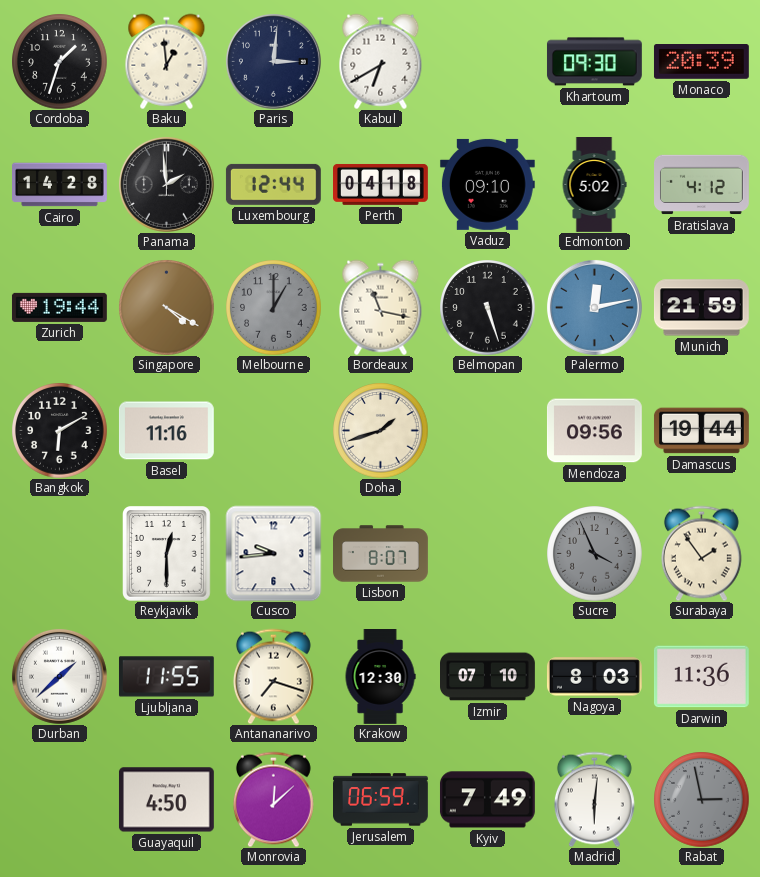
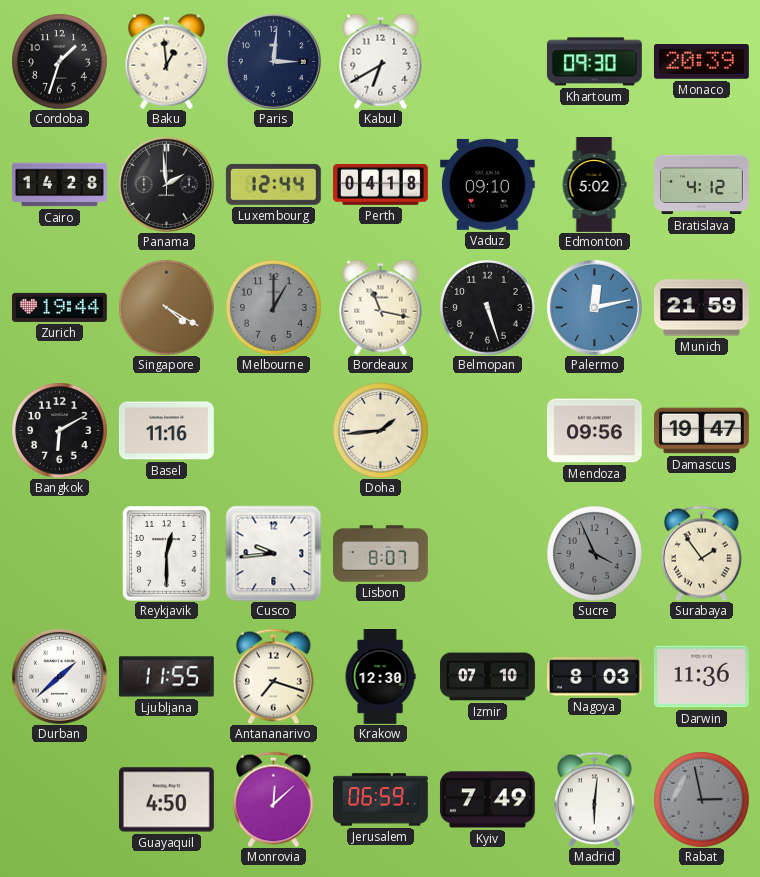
Doha: 1:42 -> 1:44
Damascus: 19:44 -> 19:47
